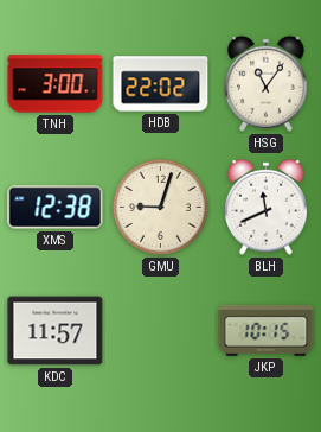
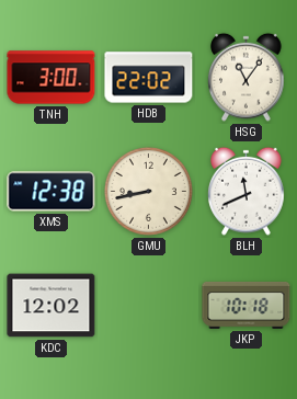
GMU: 9:03 -> 8:43
KDC: 11:57 -> 12:02
JKP: 10:15 -> 10:18
